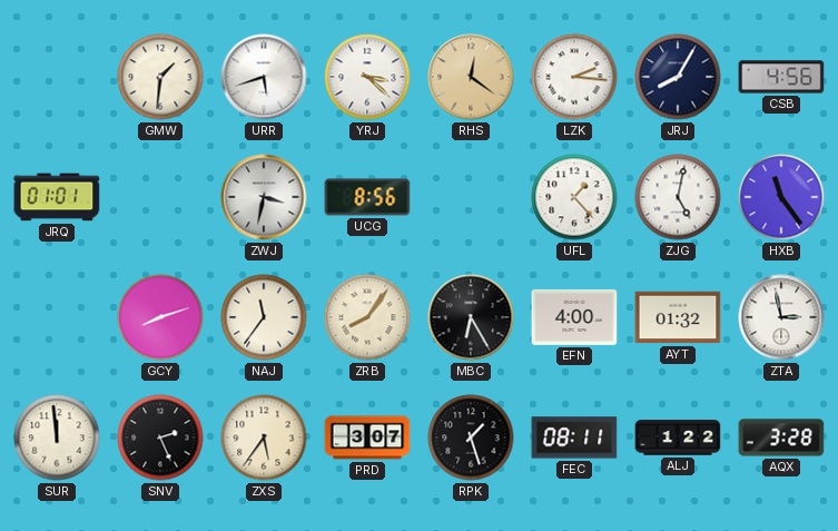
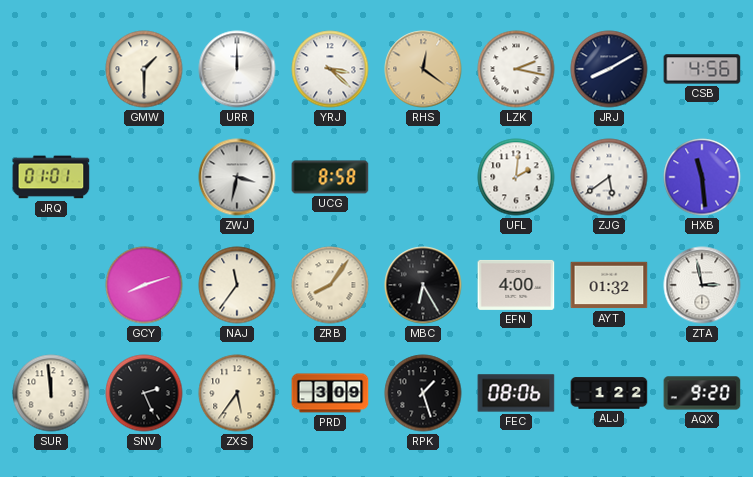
GMW: 1:31 -> 1:30
URR: 5:42 -> 12:00
LZK: 2:16 -> 2:17
JRJ: 8:05 -> 8:10
UCG: 8:56 -> 8:58
UFL: 1:23 -> 2:01
ZJG: 5:02 -> 5:39
HXB: 11:24 -> 11:29
PRD: 3:07 -> 3:09
FEC: 08:11 -> 08:06
AQX: 3:28 -> 9:20
